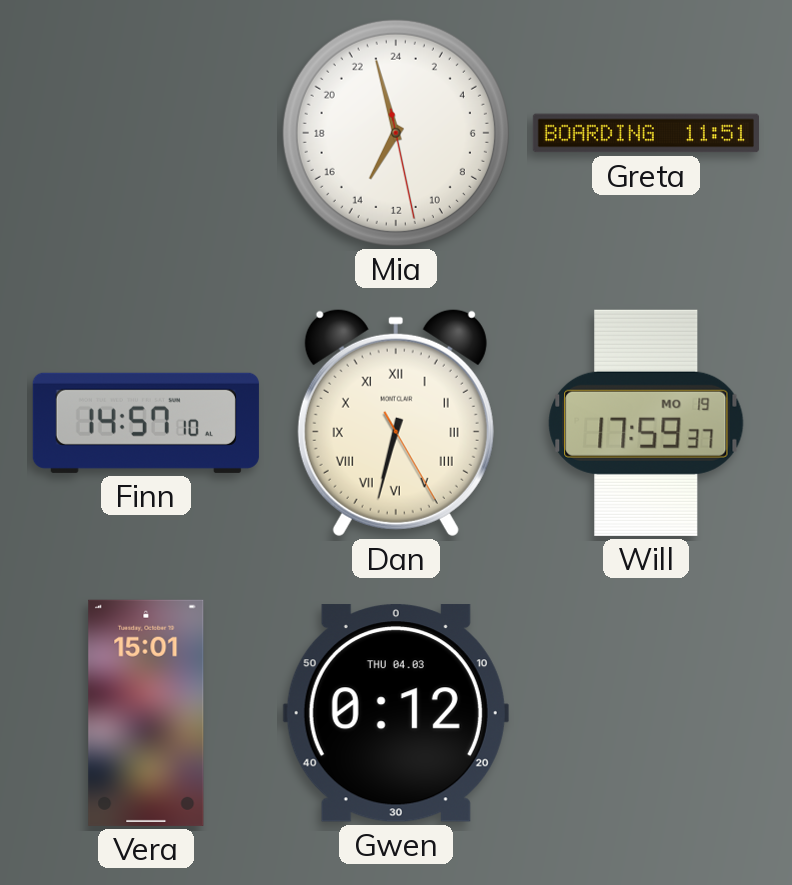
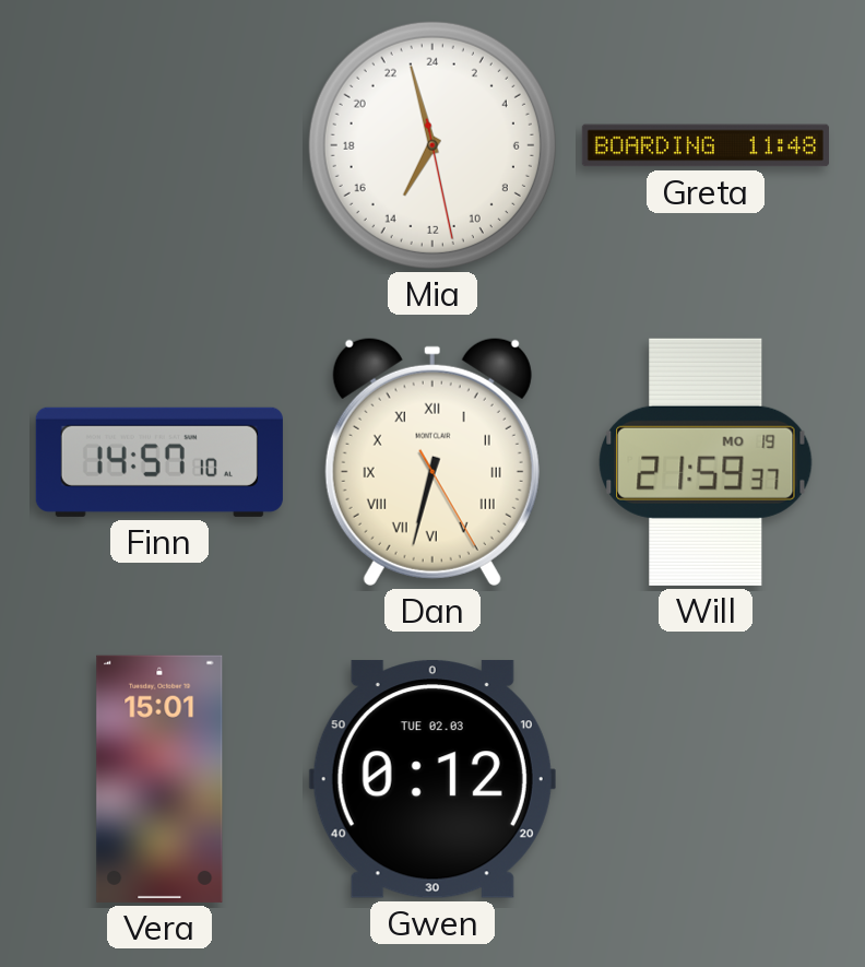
Greta: 11:51 -> 11:48
Will: 17:59 -> 21:59
Gwen date: THU 04.03 -> TUE 02.03
